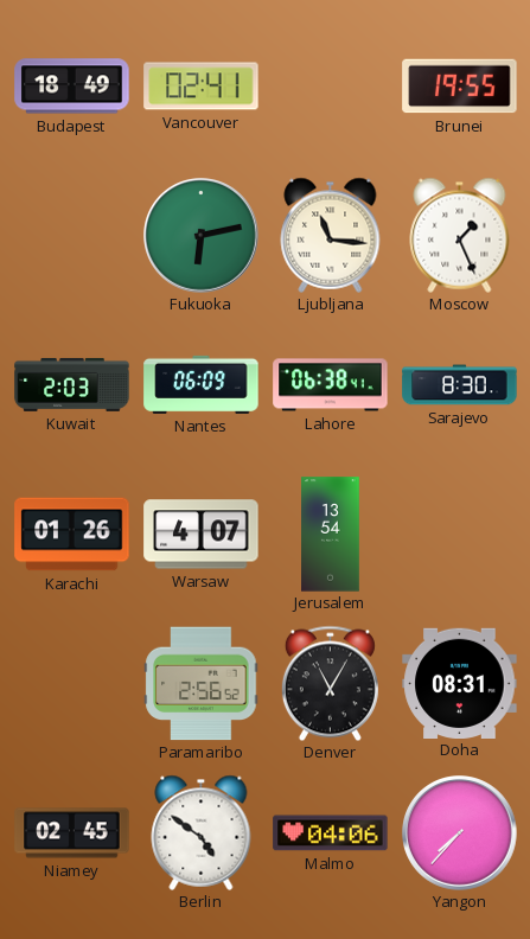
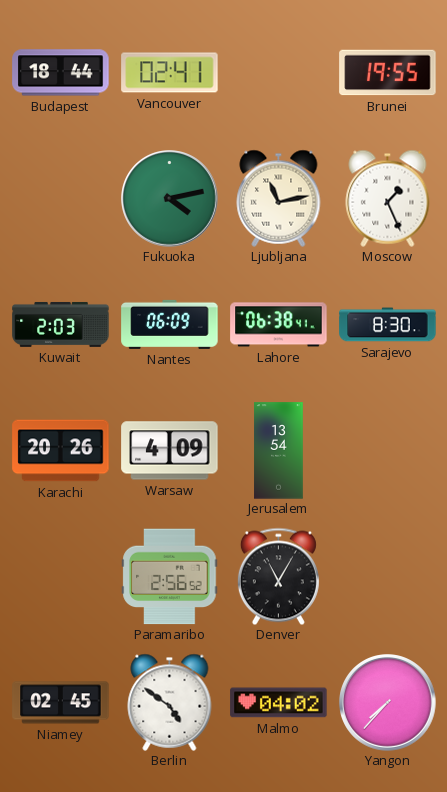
Budapest: 18:49 -> 18:44
Fukuoka: 6:13 -> 4:13
Ljubljana: 11:16 -> 11:13
Karachi: 01:26 -> 20:26
Warsaw: 4:07 -> 4:09
Doha: 08:31 -> none
Malmo: 04:06 -> 04:02
